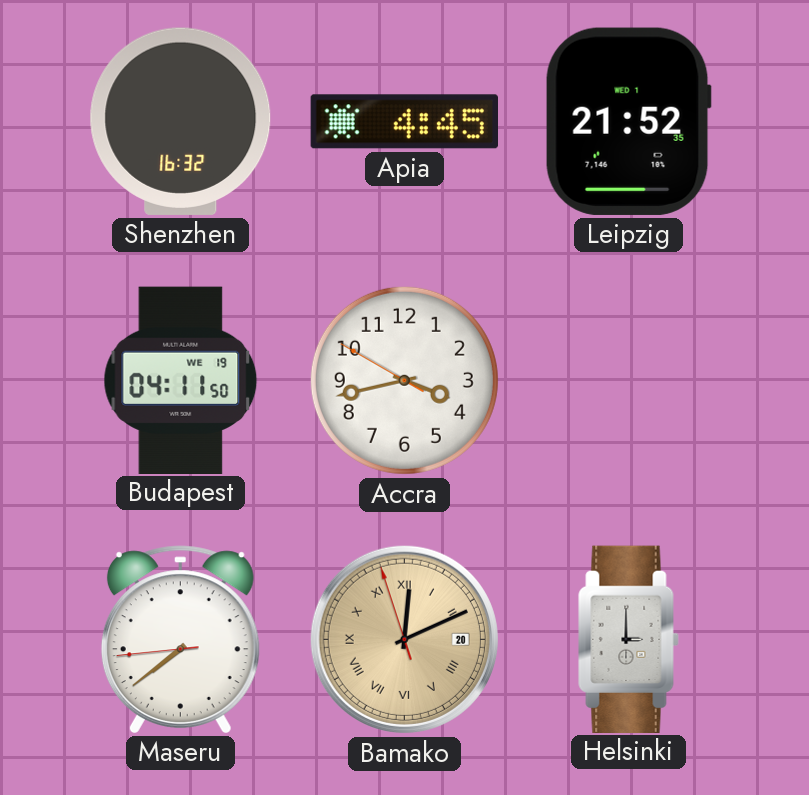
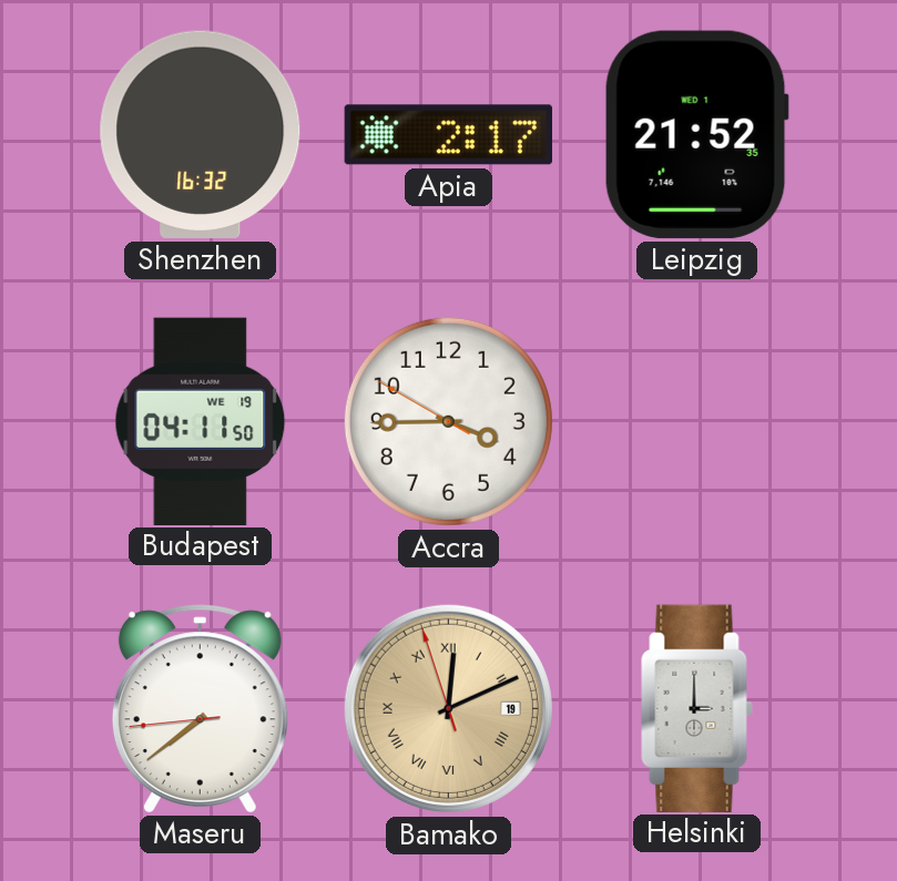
Apia: 4:45 -> 2:17
Accra: 3:42 -> 3:44
Bamako date: 20 -> 19
